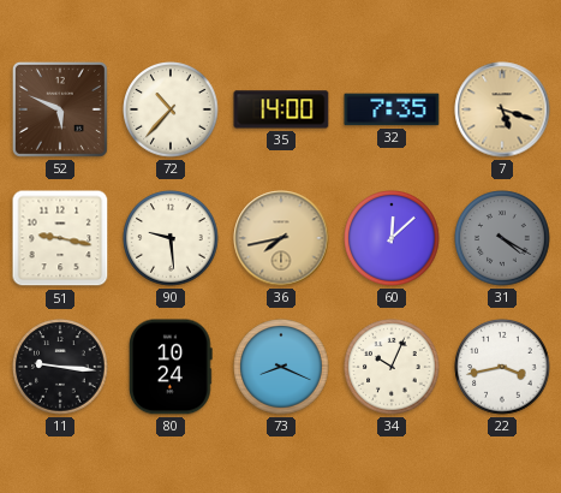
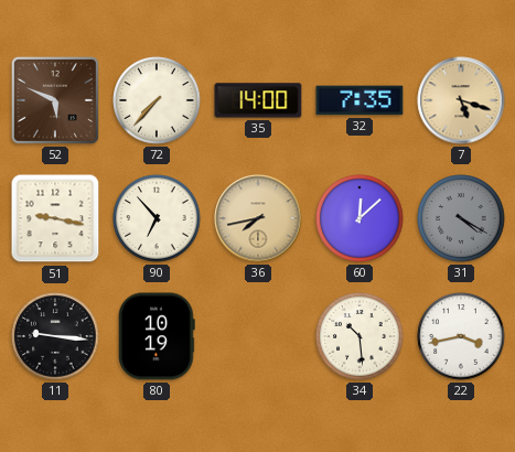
72: 10:37 -> 7:37
90: 9:29 -> 6:53
80: 10:24 -> 10:19
73: 8:19 -> none
34: 10:04 -> 10:29
